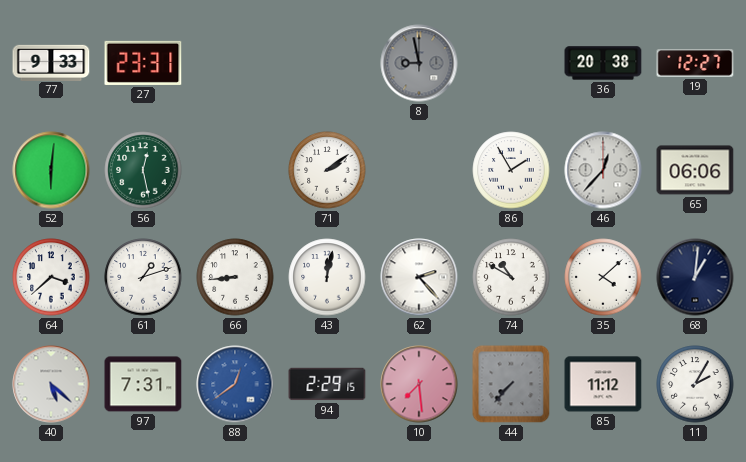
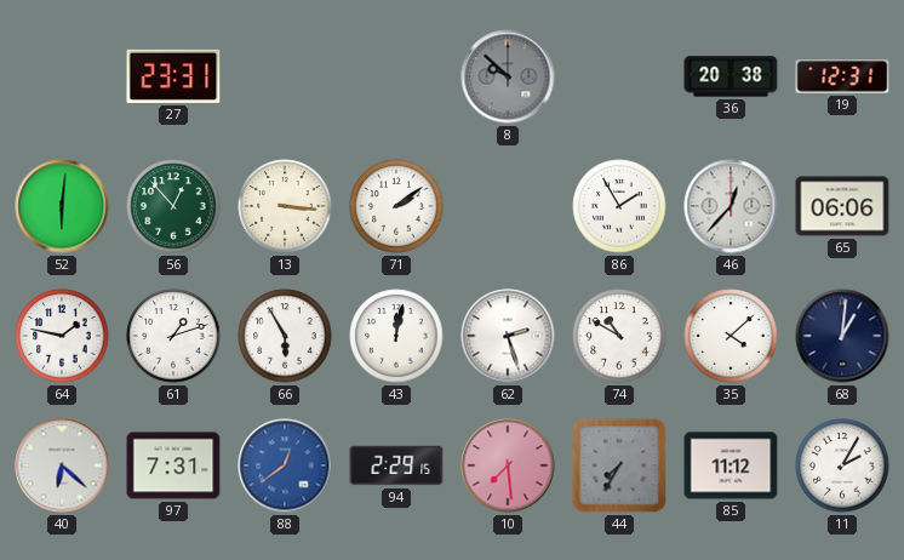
77: 9:33 -> none
8: 8:58 -> 9:52
19: 12:27 -> 12:31
56: 12:28 -> 12:53
13: none -> 3:16
64: 3:38 -> 1:47
66: 8:44 -> 5:55
62: 2:23 -> 2:27
40: 5:22 -> 6:22
44: 7:37 -> 7:35
